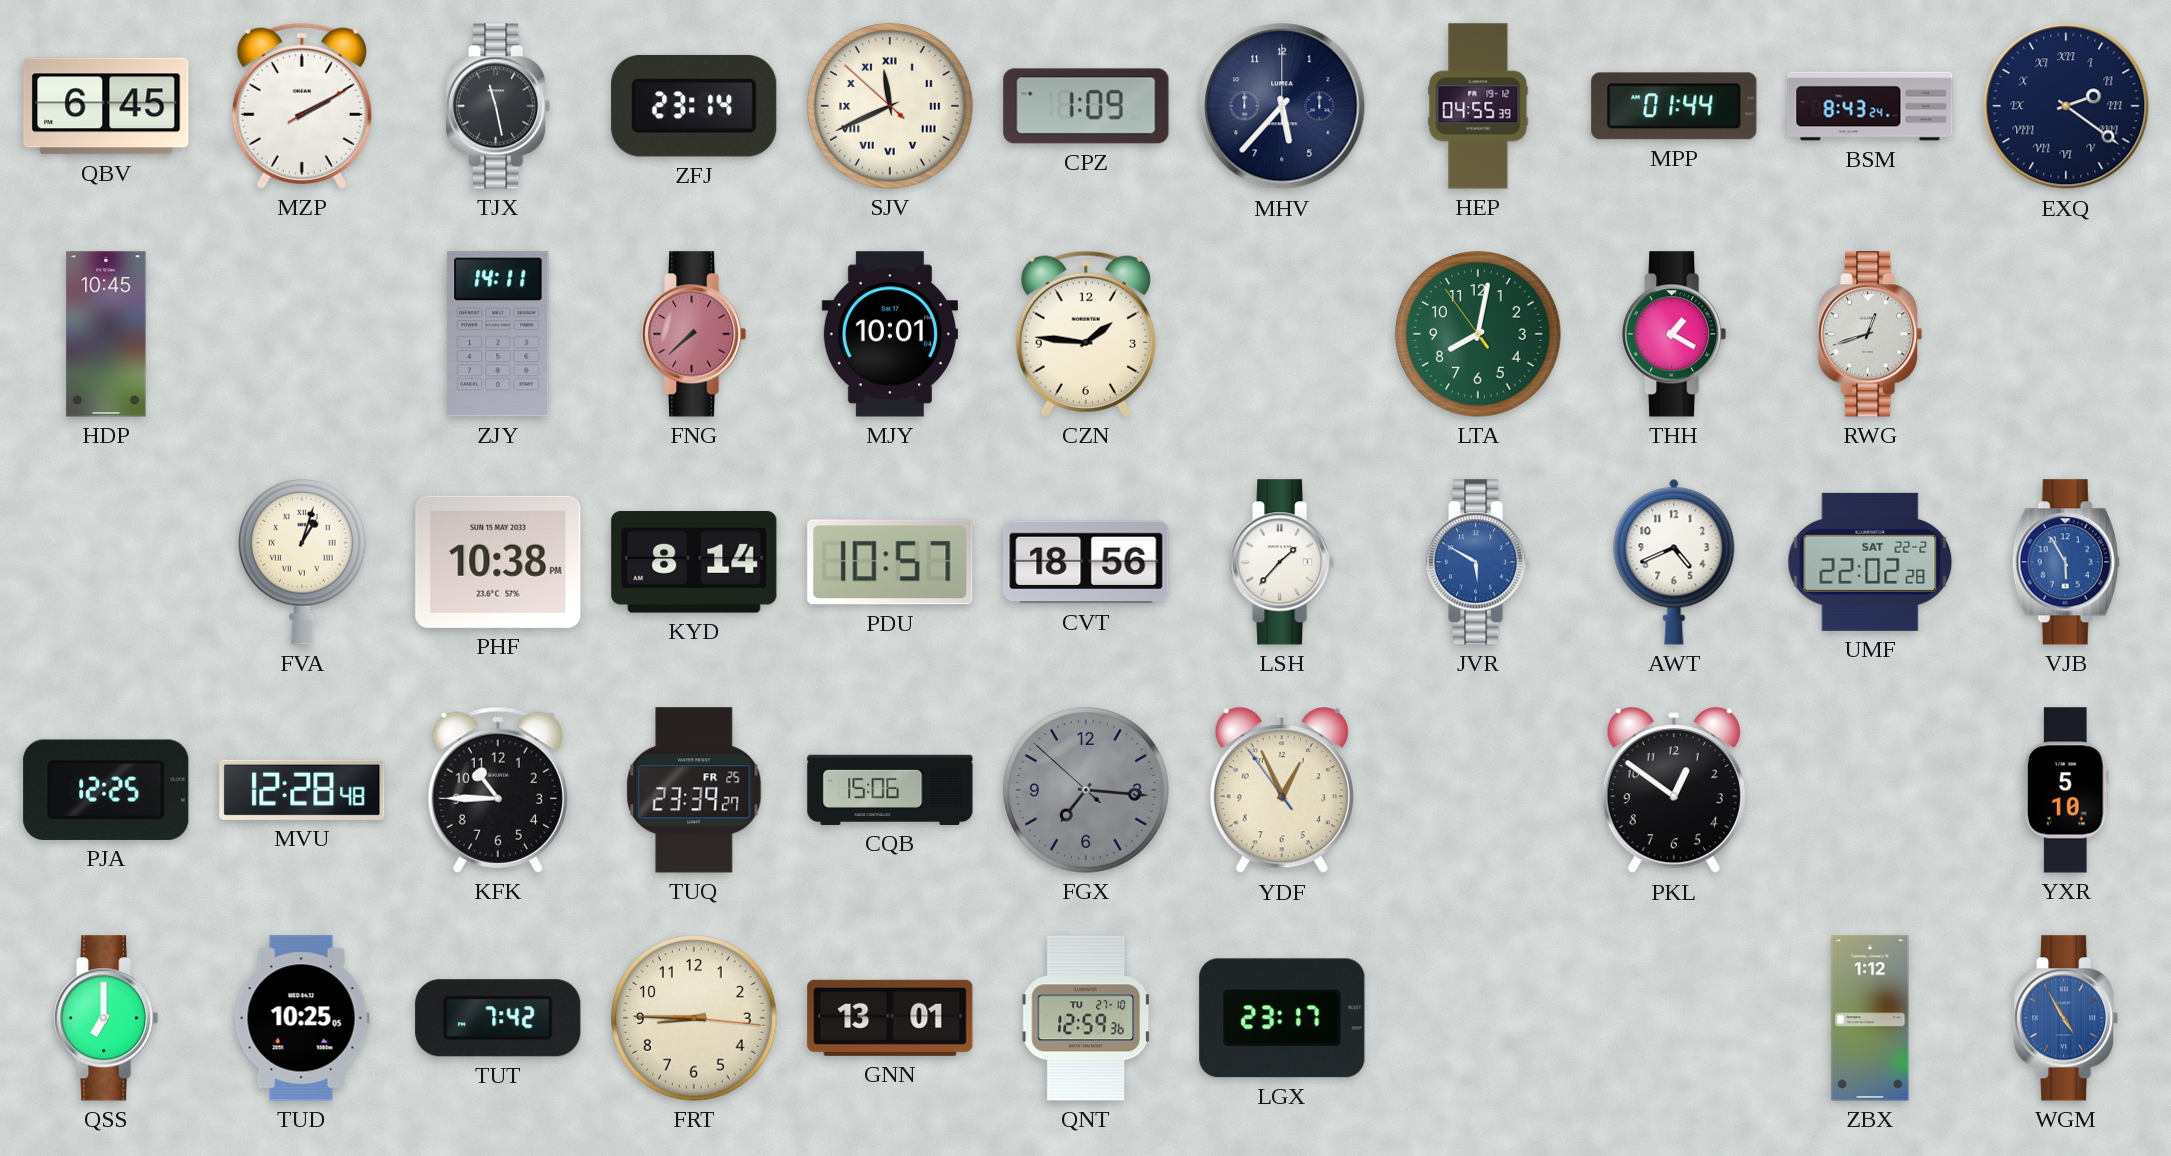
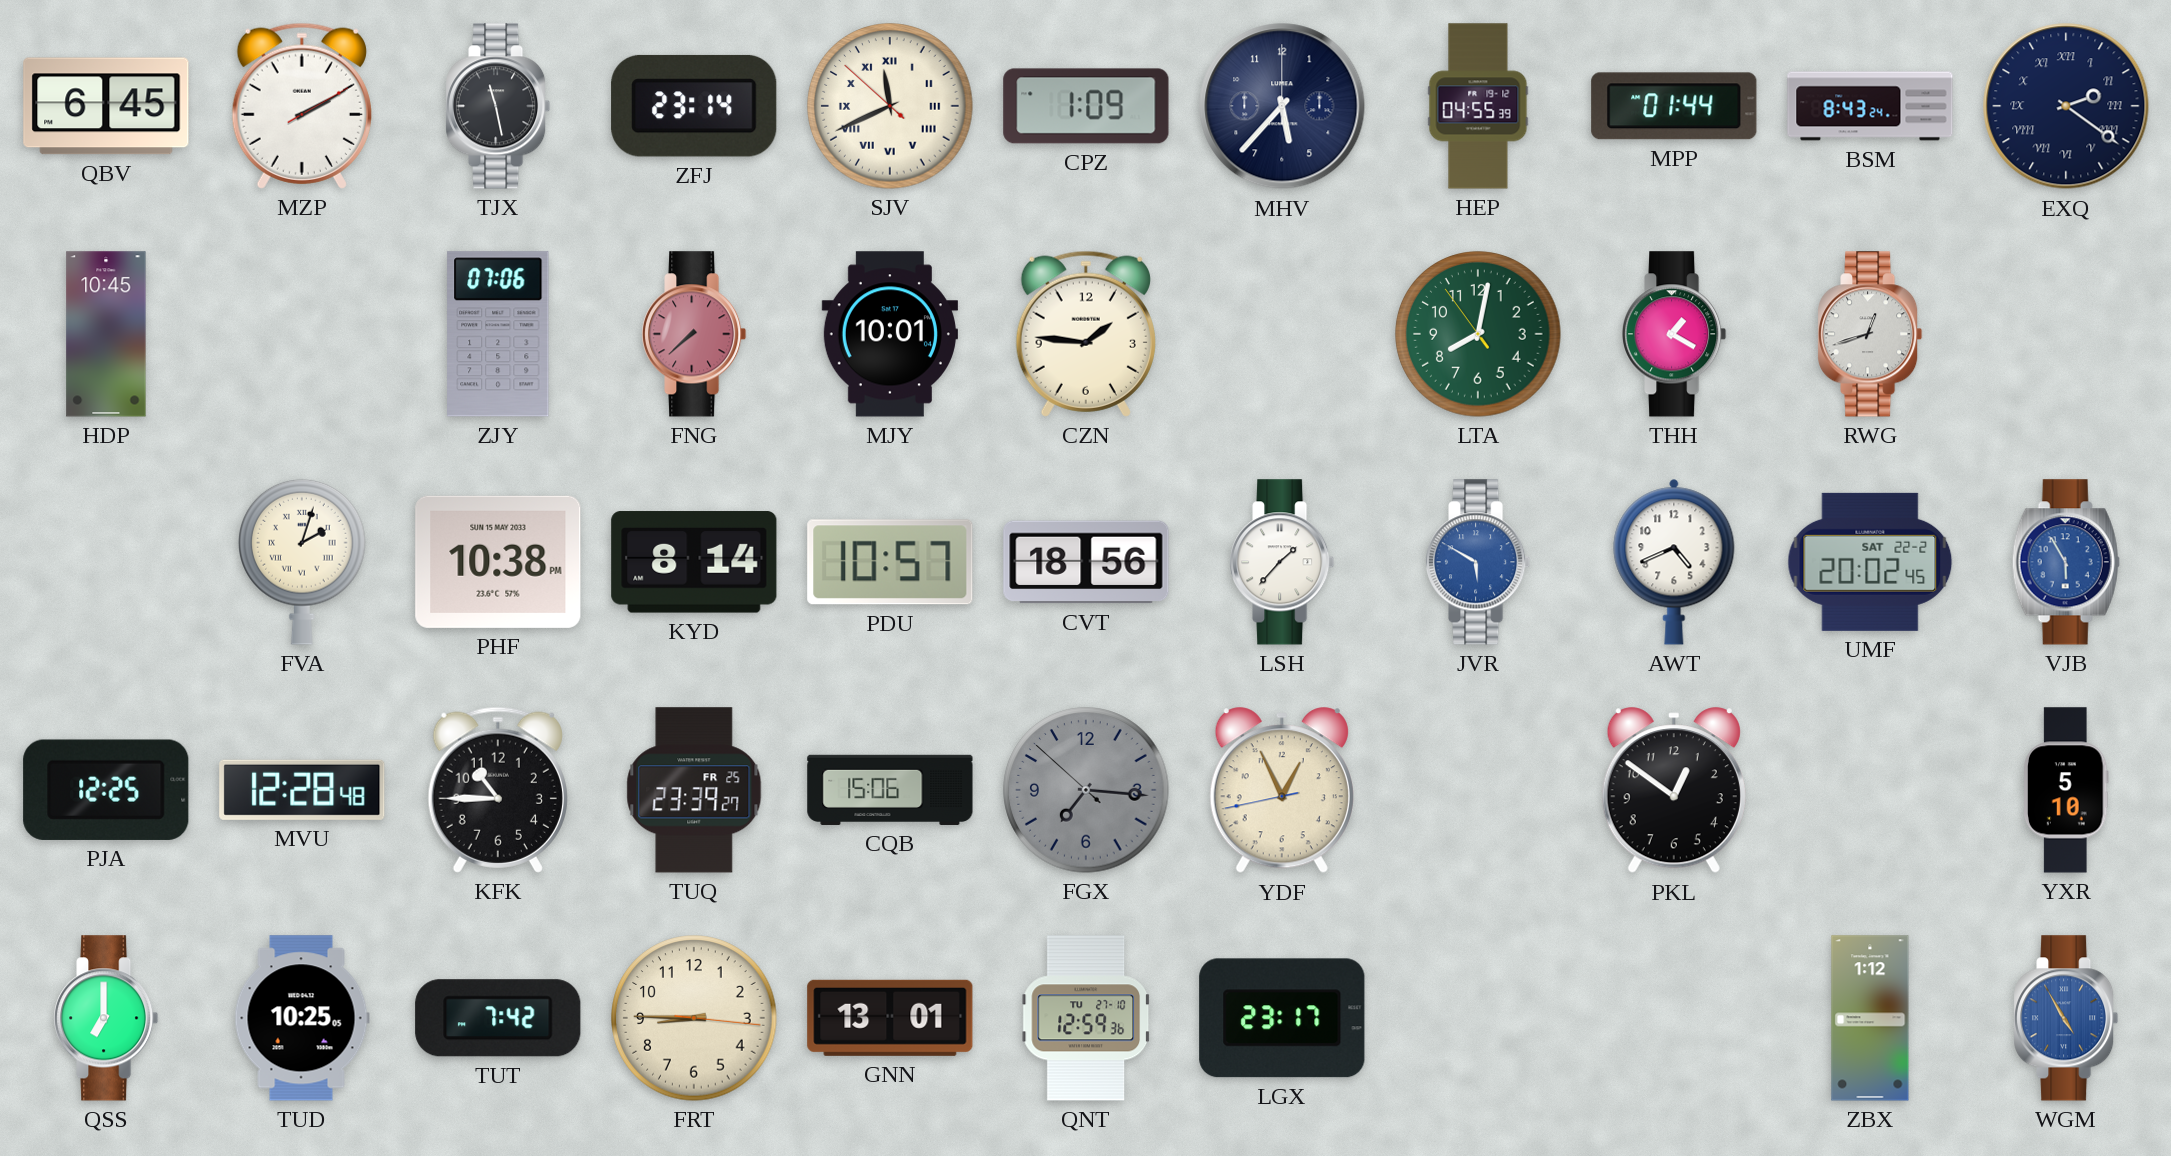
ZJY: 14:11 -> 07:06
FVA: 1:03 -> 2:03
UMF: 22:02 -> 20:02
YDF: 12:55:54 -> 12:55:43
